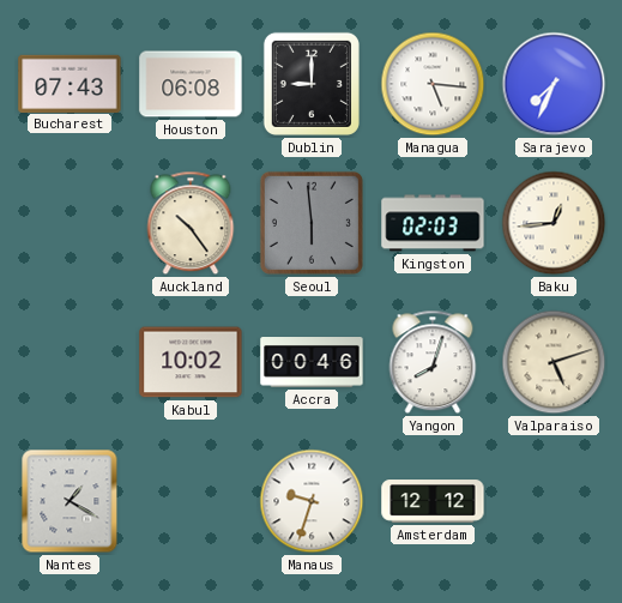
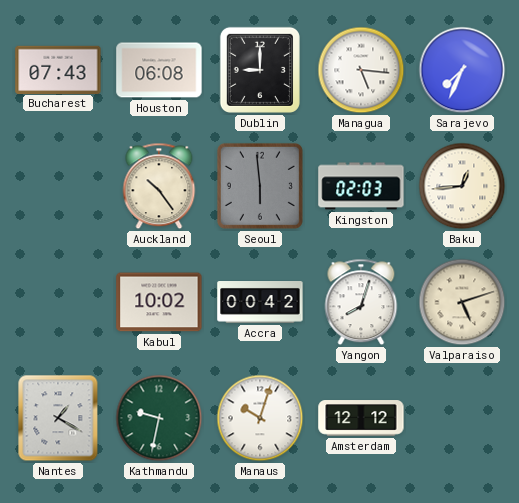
Accra: 00:46 -> 00:42
Kathmandu: none -> 9:32
Manaus: 9:33 -> 10:03
